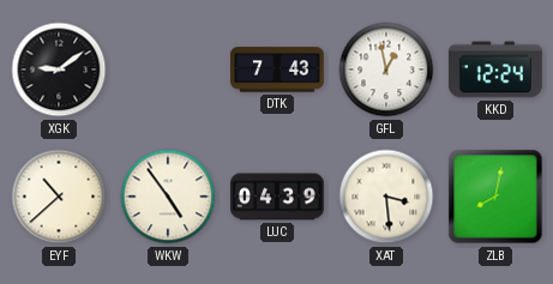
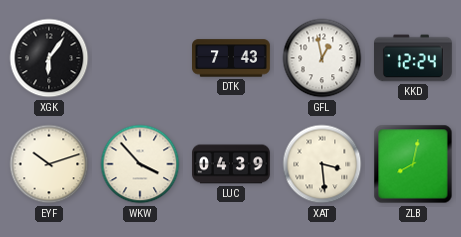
XGK: 9:09 -> 6:06
EYF: 10:38 -> 10:12
WKW: 4:54 -> 3:53
